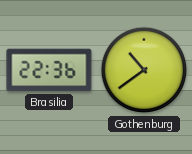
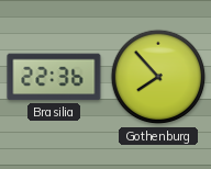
Gothenburg: 10:39 -> 7:53
